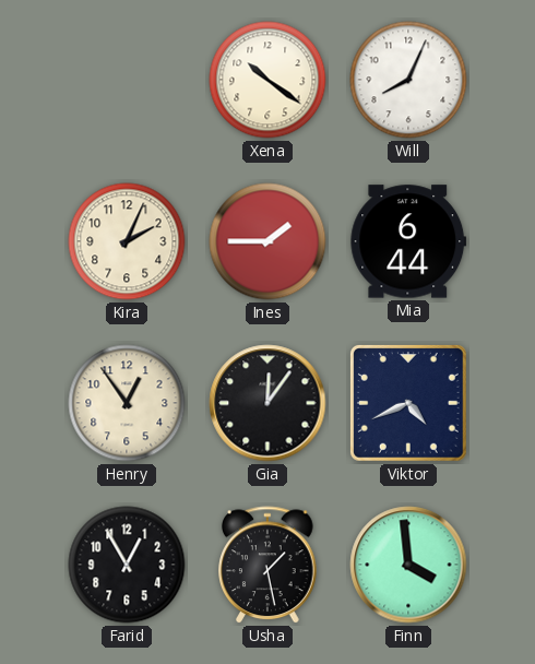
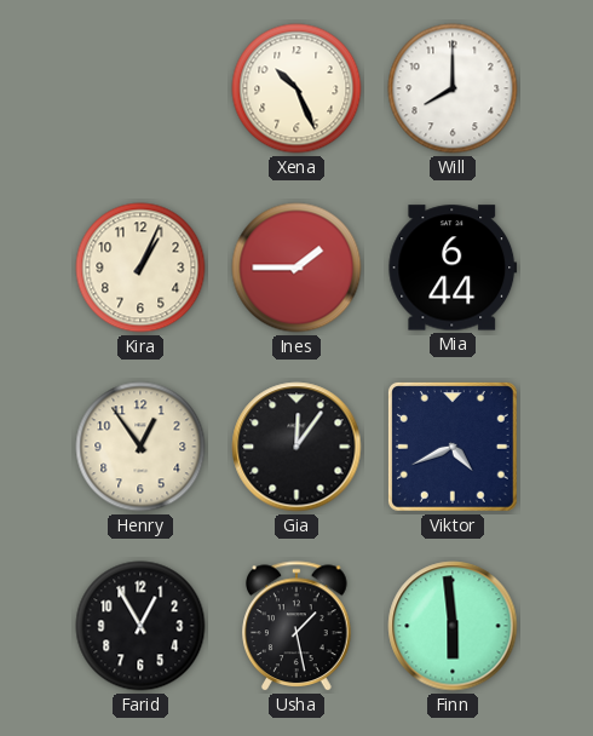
Xena: 10:21 -> 10:26
Will: 8:04 -> 8:00
Kira: 2:04 -> 1:04
Finn: 3:59 -> 5:59
